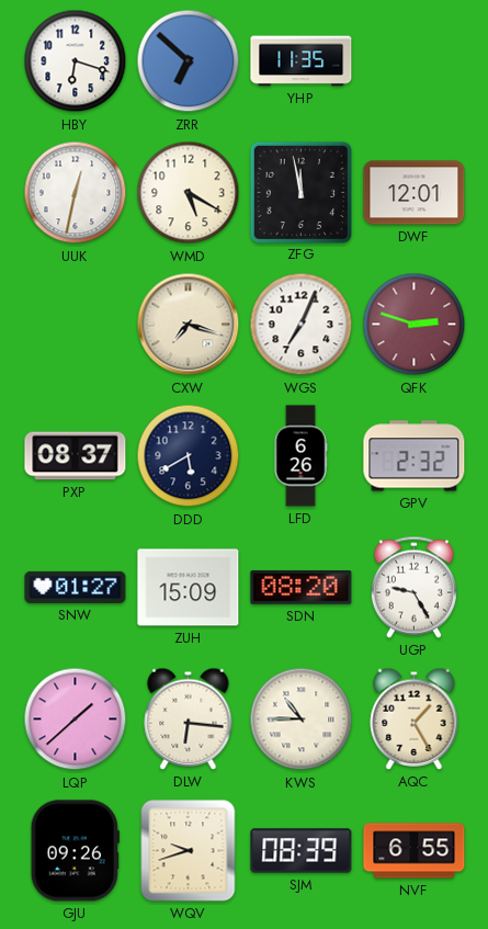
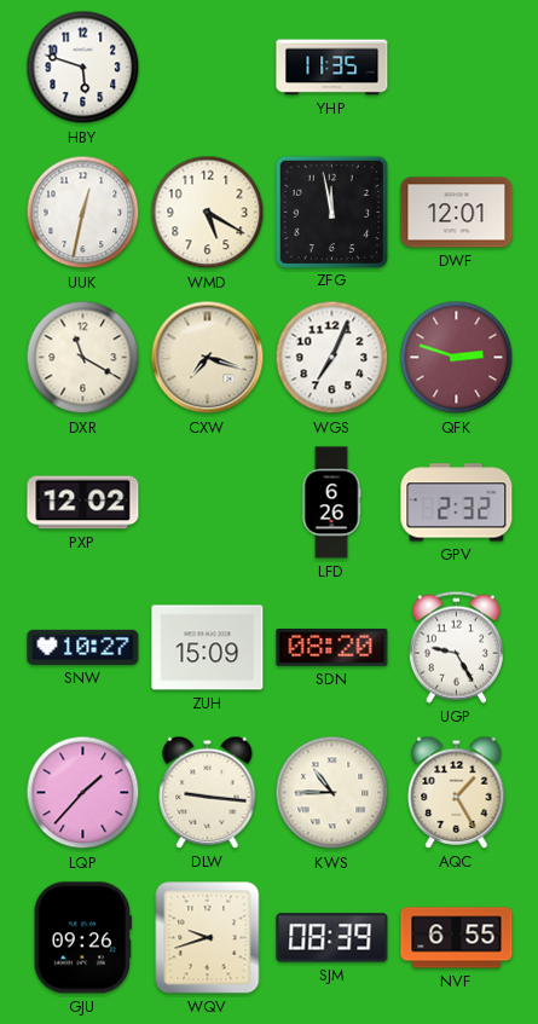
HBY: 6:18 -> 5:48
ZRR: 6:52 -> none
DXR: none -> 11:20
PXP: 08:37 -> 12:02
DDD: 5:40 -> none
SNW: 01:27 -> 10:27
LQP: 1:38 -> 1:37
DLW: 6:16 -> 9:16
